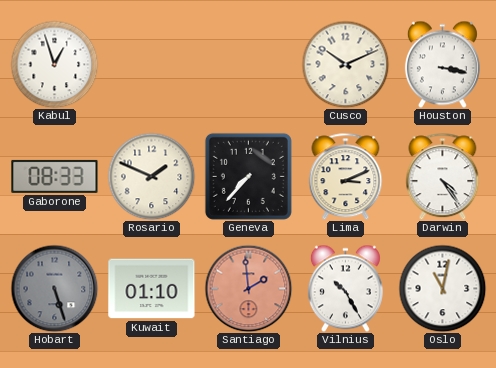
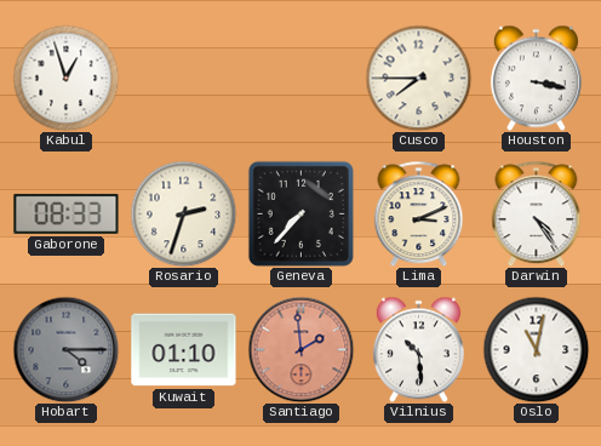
Cusco: 10:11 -> 7:45
Rosario: 1:49 -> 2:33
Hobart: 5:27 -> 4:15
Vilnius: 10:25 -> 10:29
